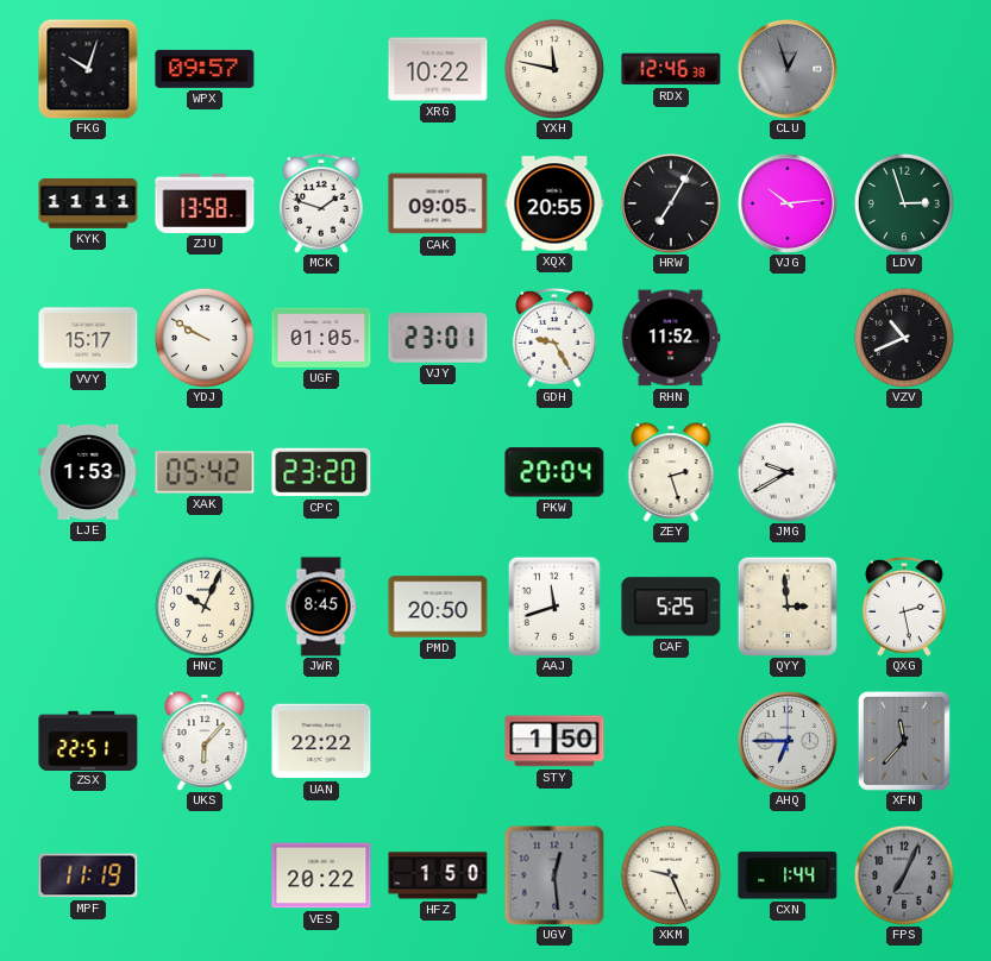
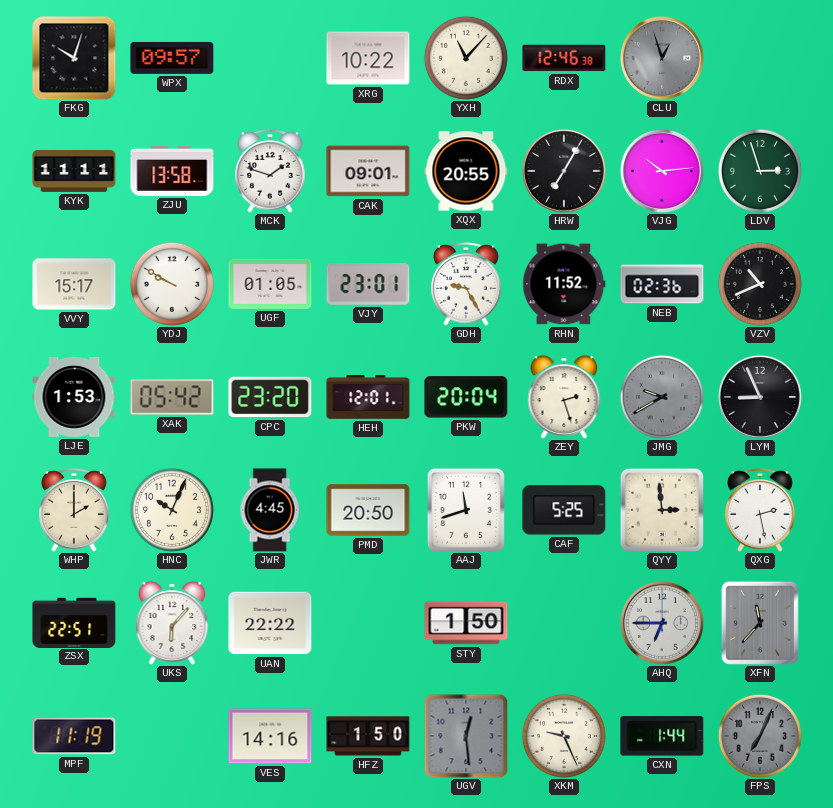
YXH: 11:47 -> 11:07
CAK: 09:05 -> 09:01
NEB: none -> 02:36
HEH: none -> 12:01
JMG dial: white -> grey
LYM: none -> 8:56
WHP: none -> 2:00
JWR: 8:45 -> 4:45
VES: 20:22 -> 14:16
